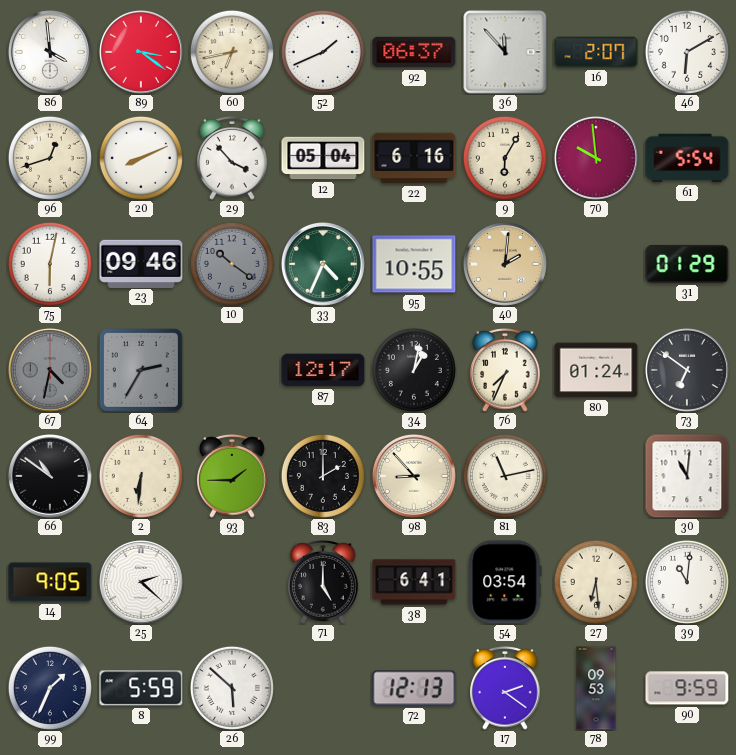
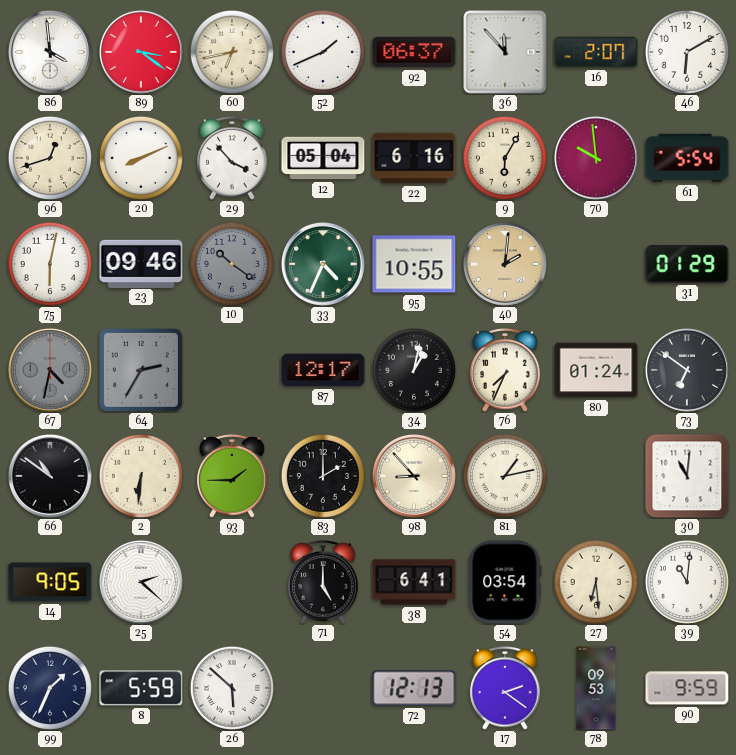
81: 11:13 -> 1:13
